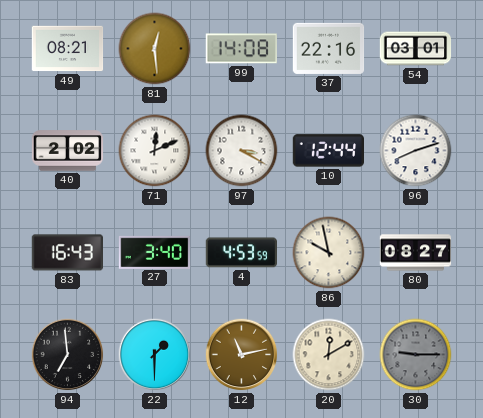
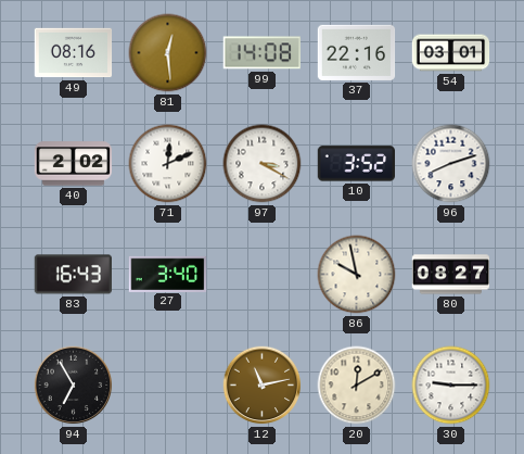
49: 08:21 -> 08:16
10: 12:44 -> 3:52
4: 4:53 -> none
94: 6:59 -> 6:55
22: 1:30 -> none
30 dial: grey -> white
